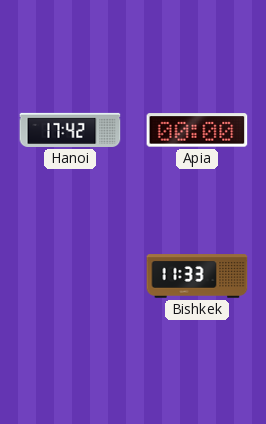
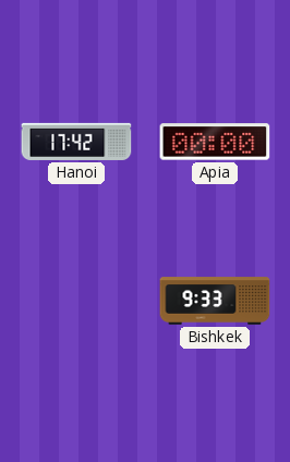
Bishkek: 11:33 -> 9:33
